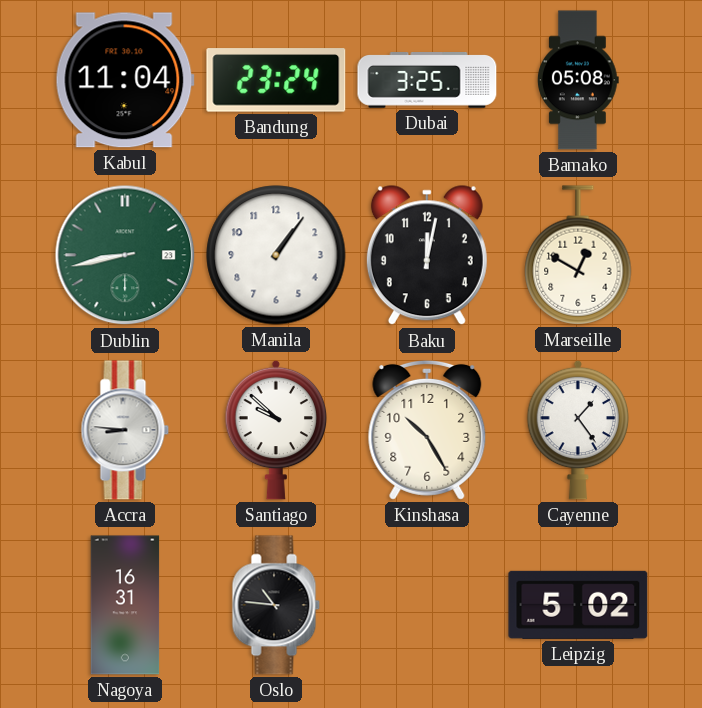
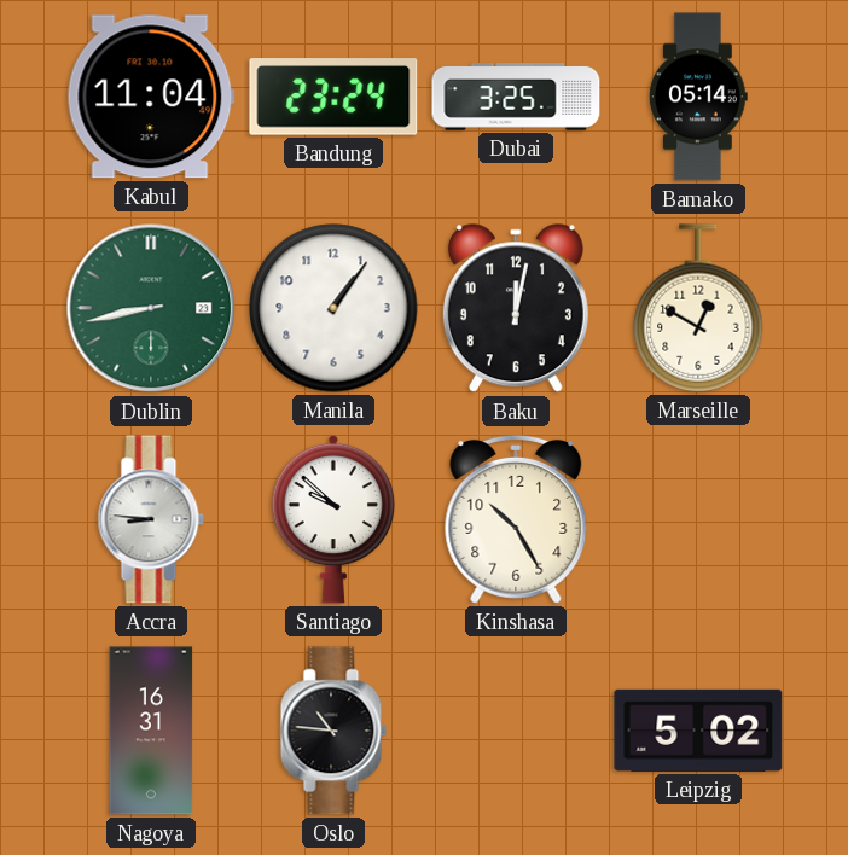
Bamako: 05:08 -> 05:14
Cayenne: 1:24 -> none
